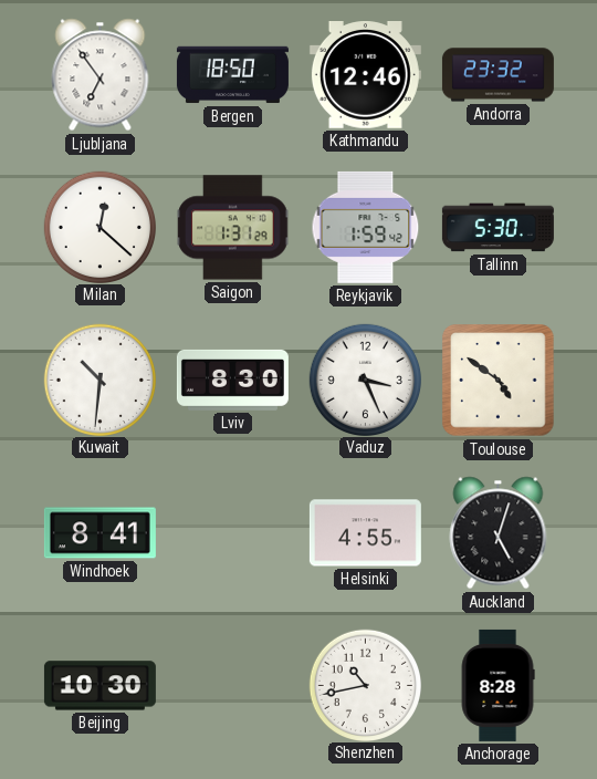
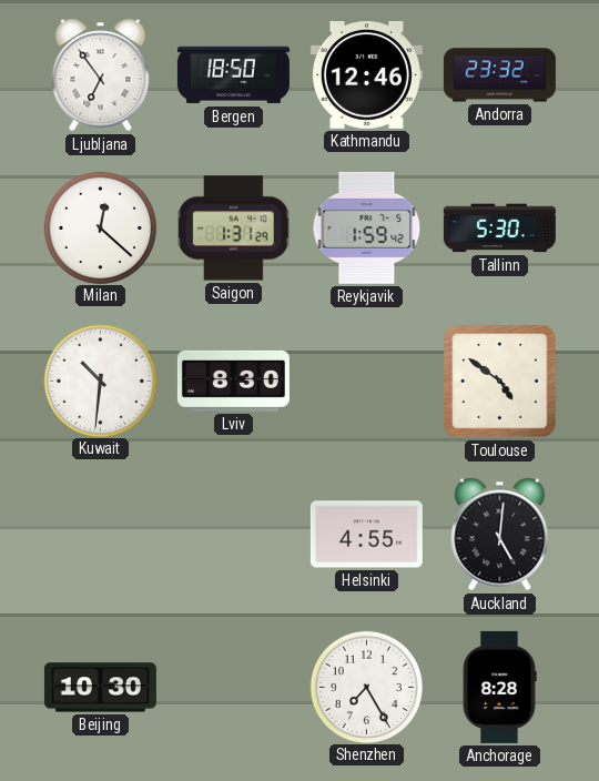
Vaduz: 3:26 -> none
Windhoek: 8:41 -> none
Auckland: 5:03 -> 5:01
Shenzhen: 10:43 -> 7:25
